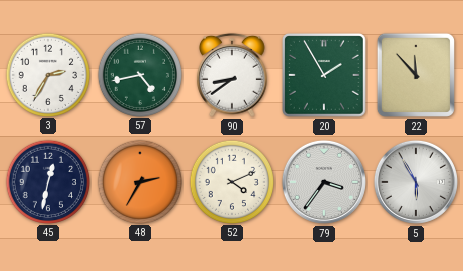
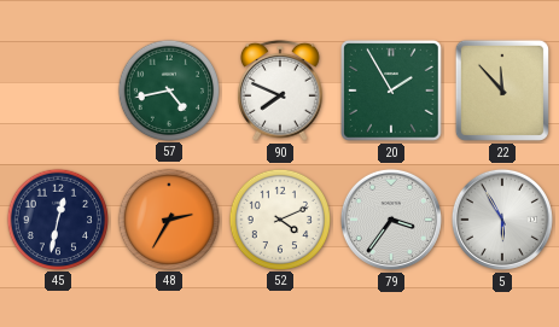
3: 2:35 -> none
90: 8:39 -> 7:49
